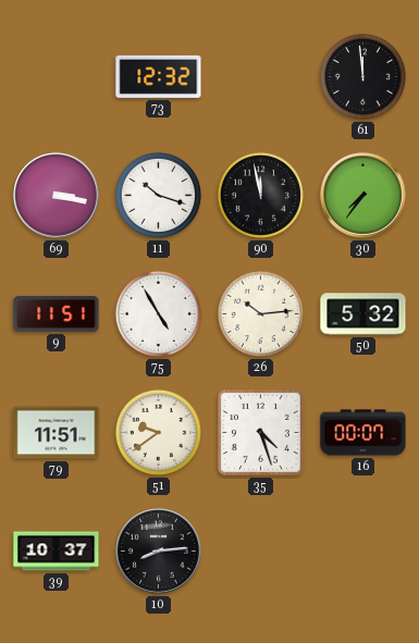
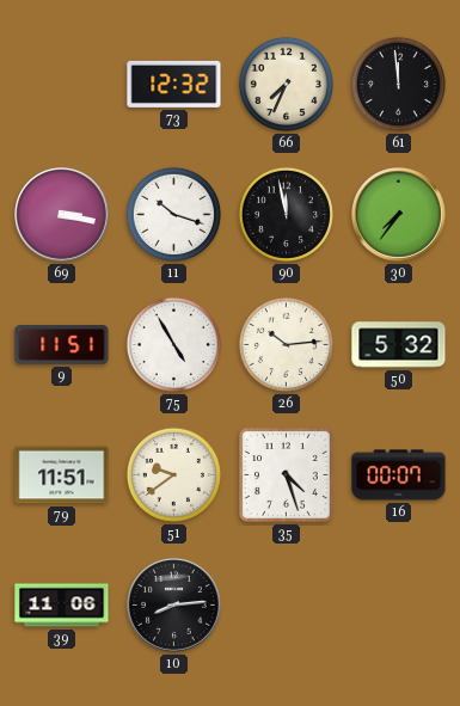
66: none -> 7:34
39: 10:37 -> 11:06
